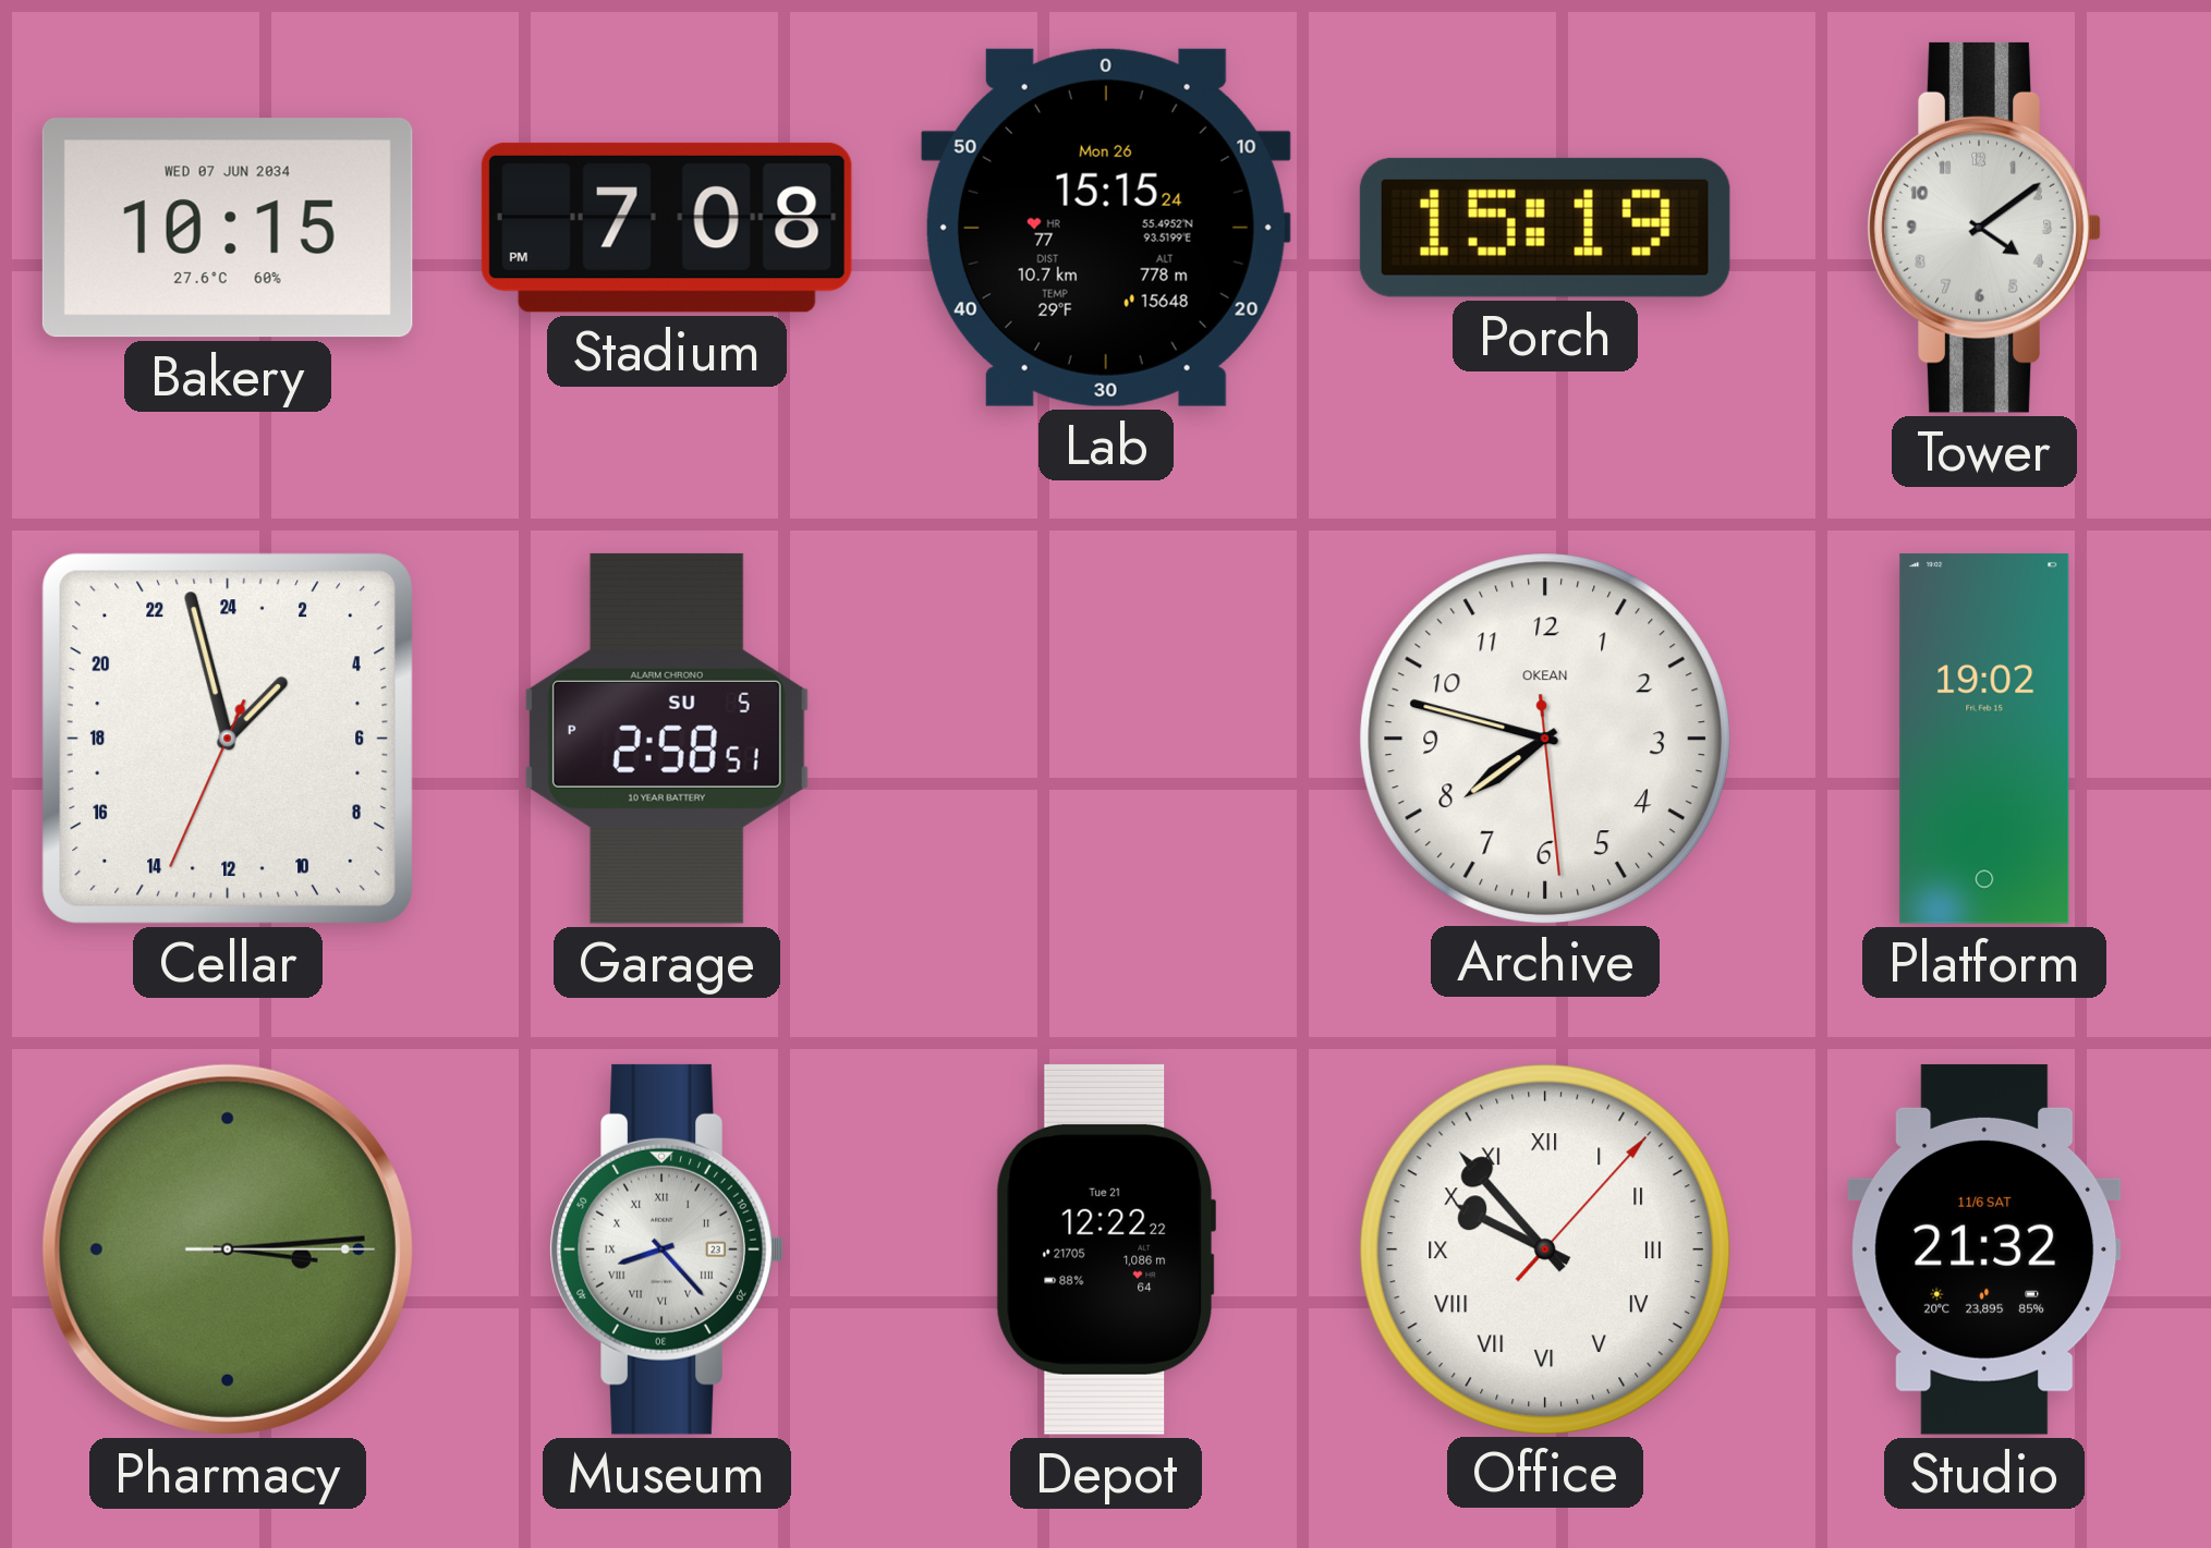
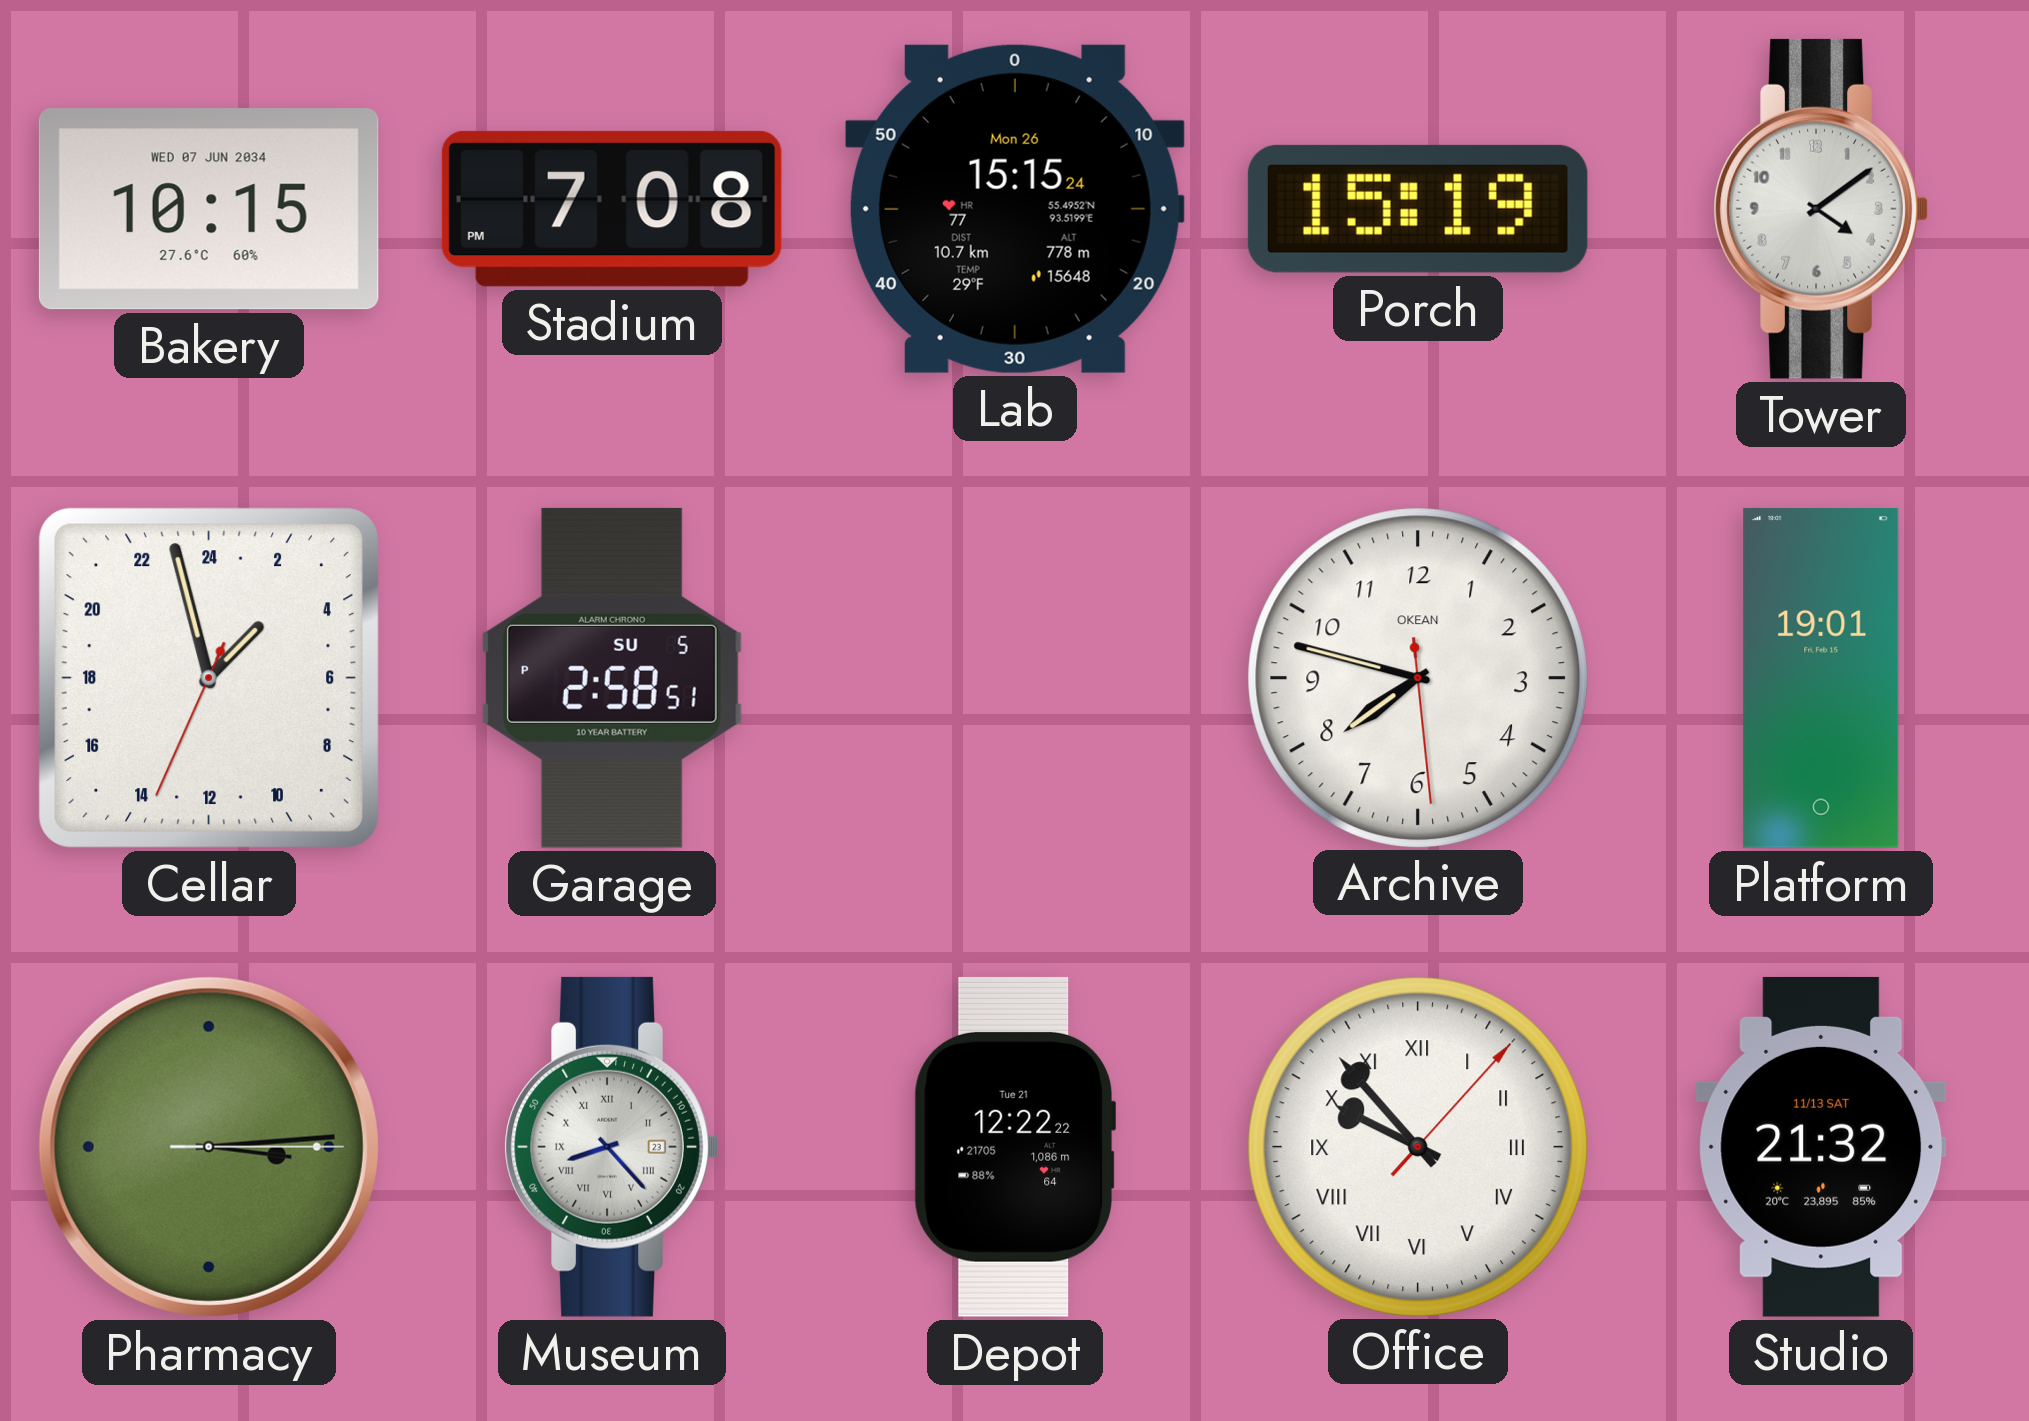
Platform: 19:02 -> 19:01
Studio date: 11/6 SAT -> 11/13 SAT
